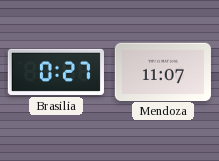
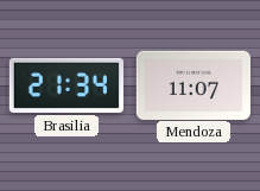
Brasilia: 0:27 -> 21:34
